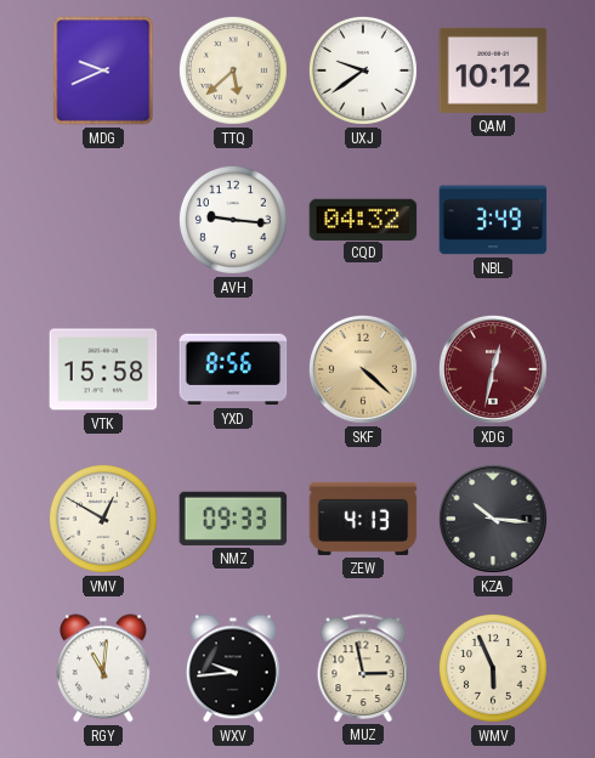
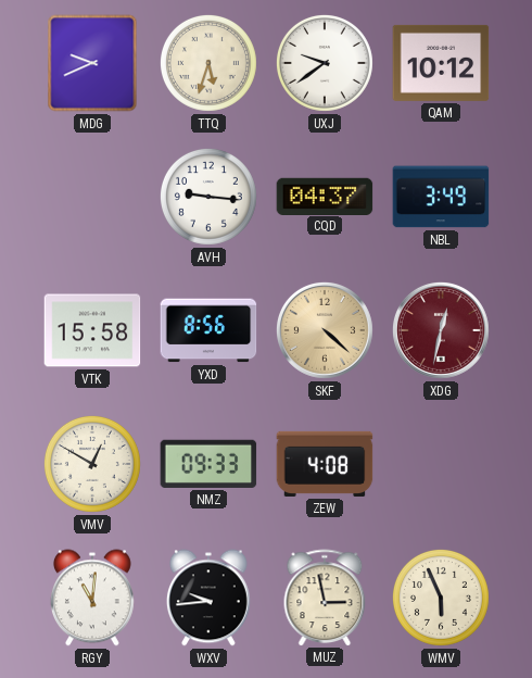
TTQ: 5:38 -> 5:33
CQD: 04:32 -> 04:37
ZEW: 4:13 -> 4:08
KZA: 10:16 -> none
